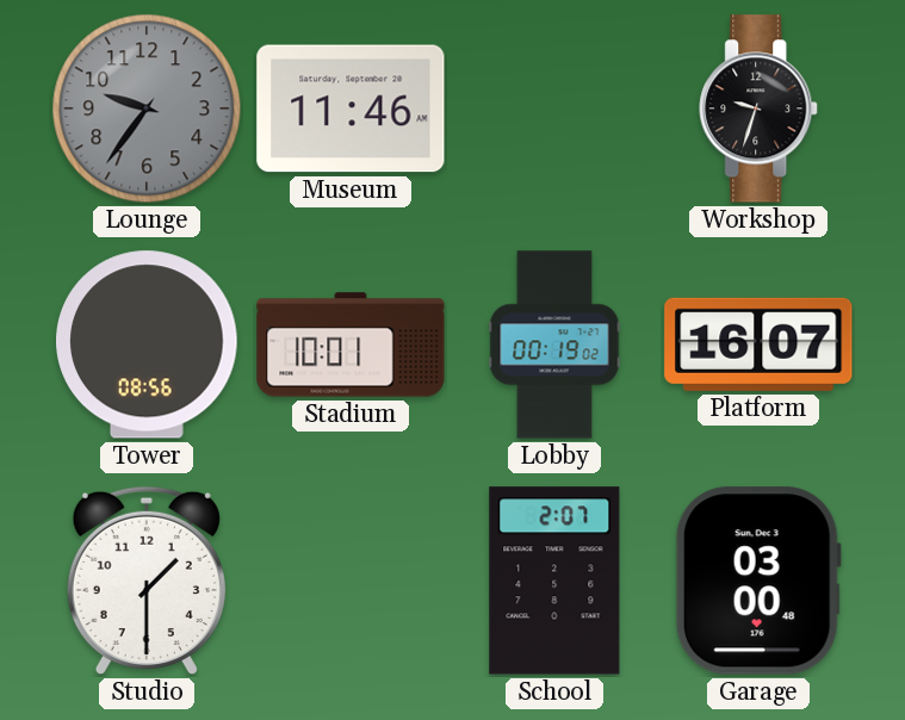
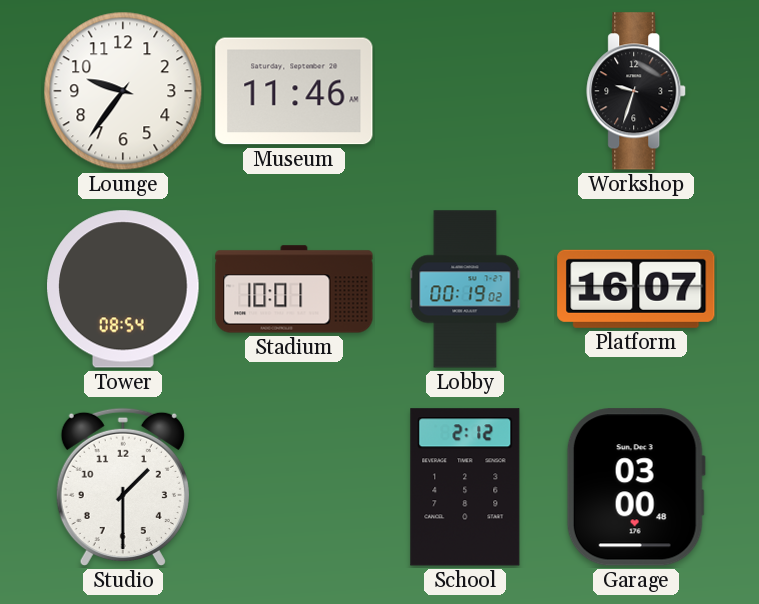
Lounge dial: grey -> white
Tower: 08:56 -> 08:54
School: 2:07 -> 2:12
